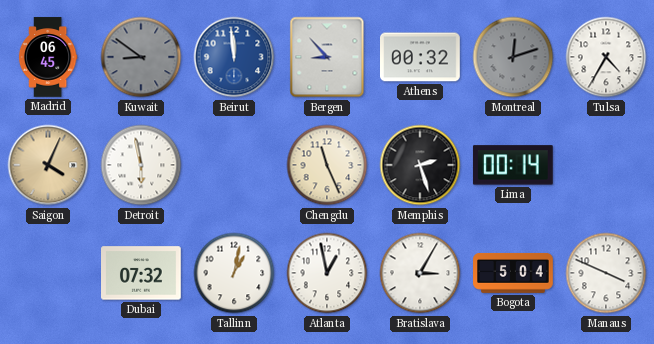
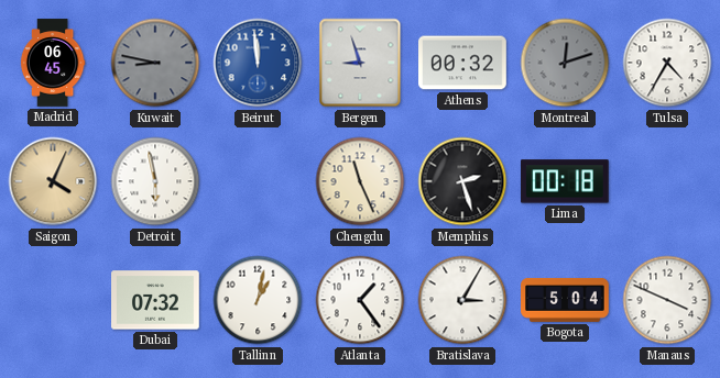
Kuwait: 8:51 -> 8:47
Bergen: 8:53 -> 8:57
Lima: 00:14 -> 00:18
Atlanta: 12:58 -> 1:24
